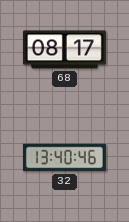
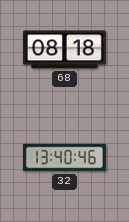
68: 08:17 -> 08:18
